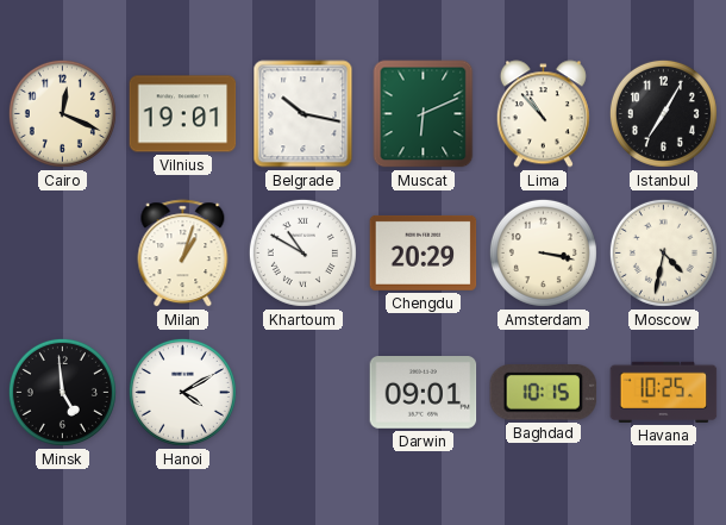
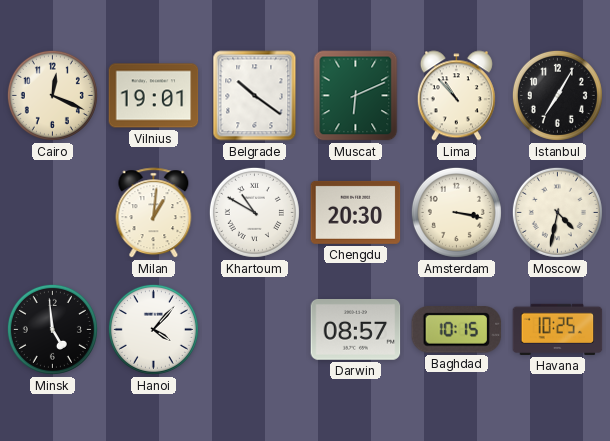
Belgrade: 10:17 -> 10:21
Milan: 1:03 -> 1:01
Chengdu: 20:29 -> 20:30
Hanoi: 4:10 -> 4:07
Darwin: 09:01 -> 08:57
